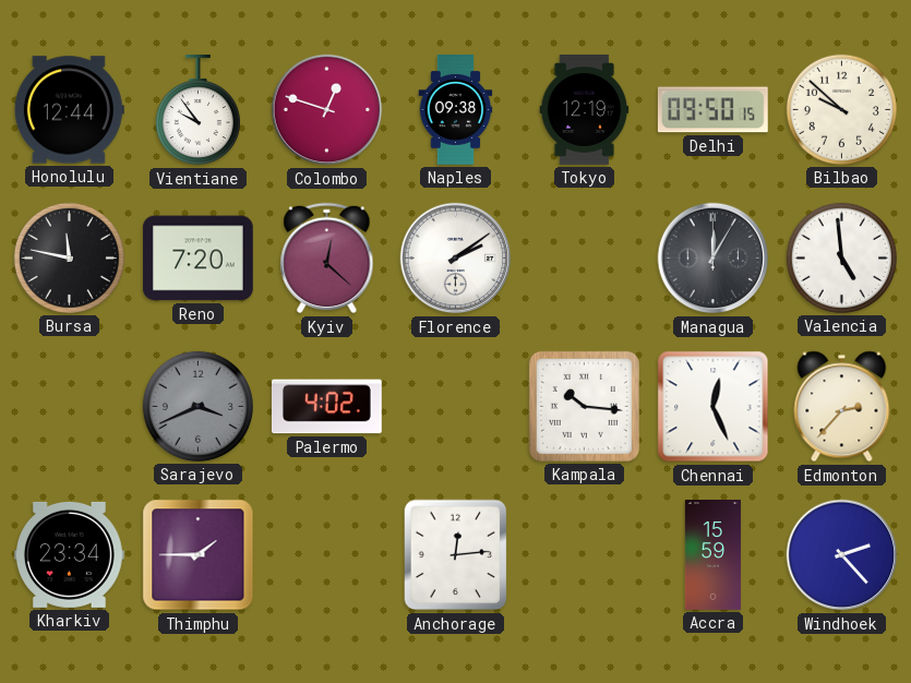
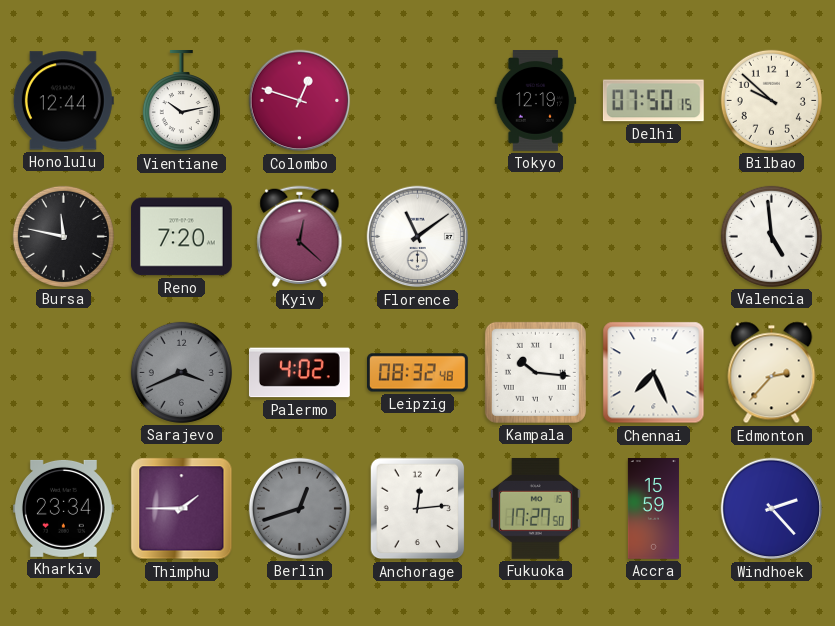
Vientiane: 9:54 -> 10:13
Naples: 09:38 -> none
Delhi: 09:50 -> 07:50
Florence: 2:09 -> 11:09
Managua: 12:05 -> none
Leipzig: none -> 08:32
Chennai: 12:26 -> 7:26
Berlin: none -> 12:42
Fukuoka: none -> 17:27
